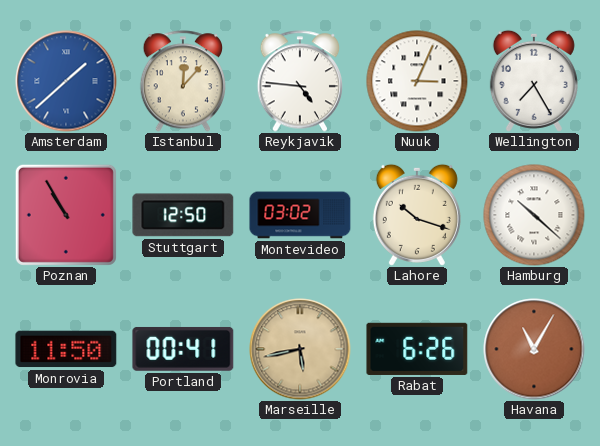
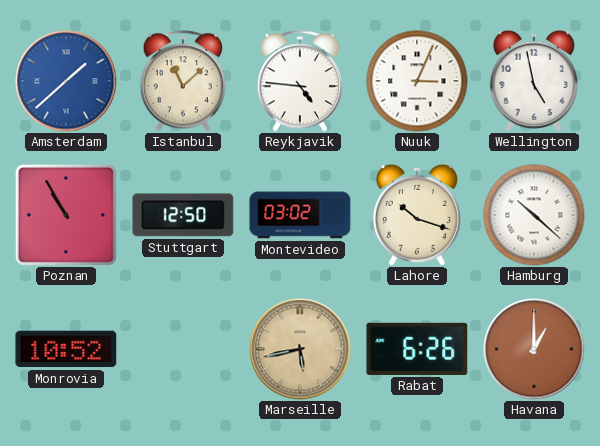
Istanbul: 12:07 -> 11:08
Wellington: 7:25 -> 4:58
Monrovia: 11:50 -> 10:52
Portland: 00:41 -> none
Havana: 11:05 -> 1:00
